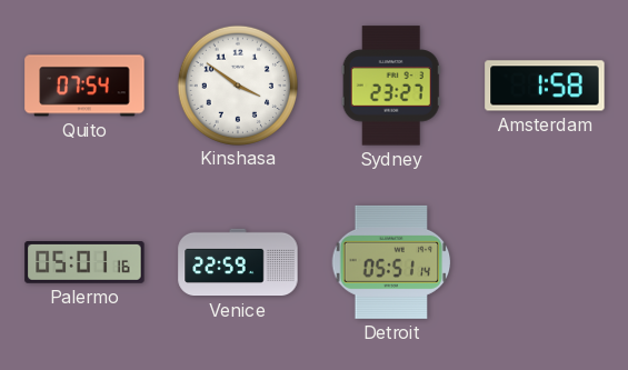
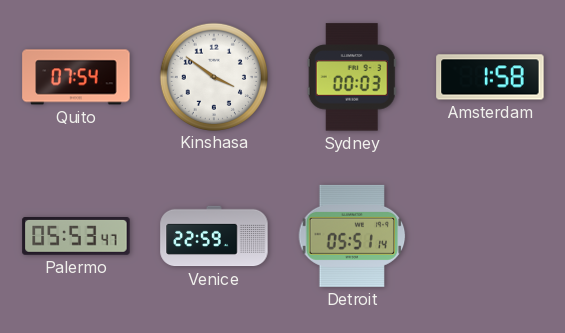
Sydney: 23:27 -> 00:03
Palermo: 05:01 -> 05:53
